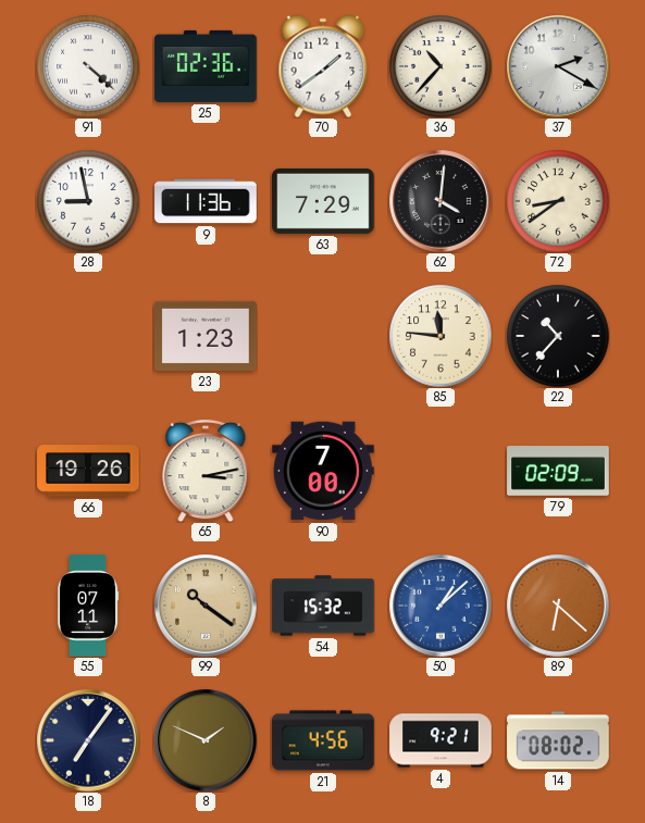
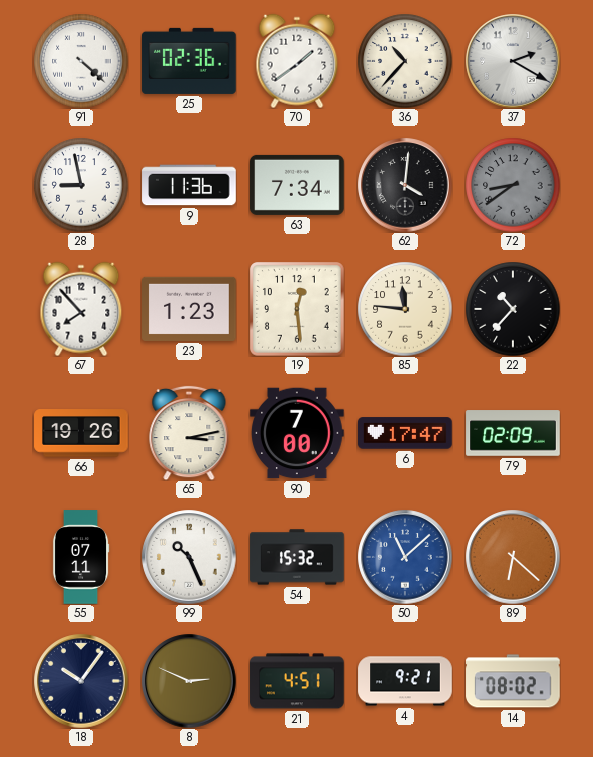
63: 7:29 -> 7:34
72 dial: cream -> grey
67: none -> 7:53
19: none -> 12:29
6: none -> 17:47
99: 10:21 -> 10:26
99 dial: champagne -> white
50: 1:08 -> 11:08
18: 7:06 -> 10:06
8: 1:49 -> 2:49
21: 4:56 -> 4:51
